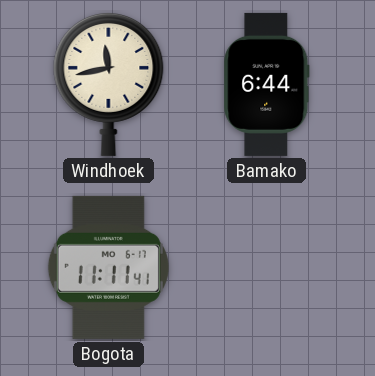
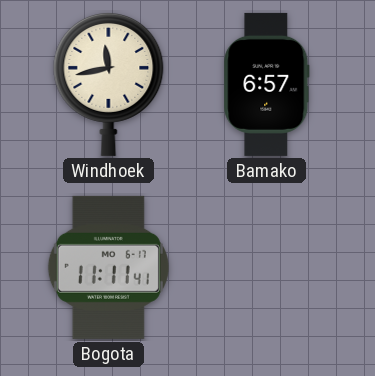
Bamako: 6:44 -> 6:57
